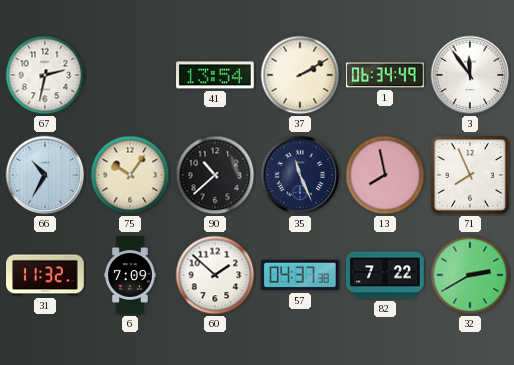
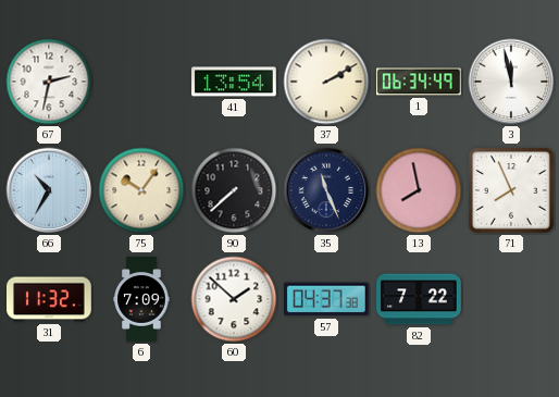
3: 11:54 -> 11:58
90: 10:38 -> 7:38
32: 2:40 -> none
